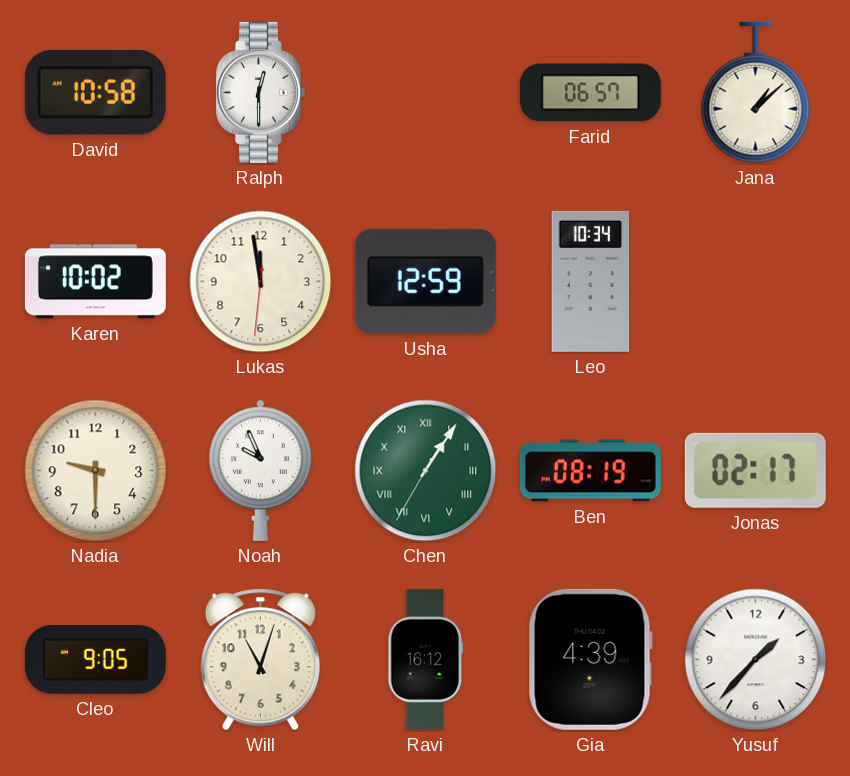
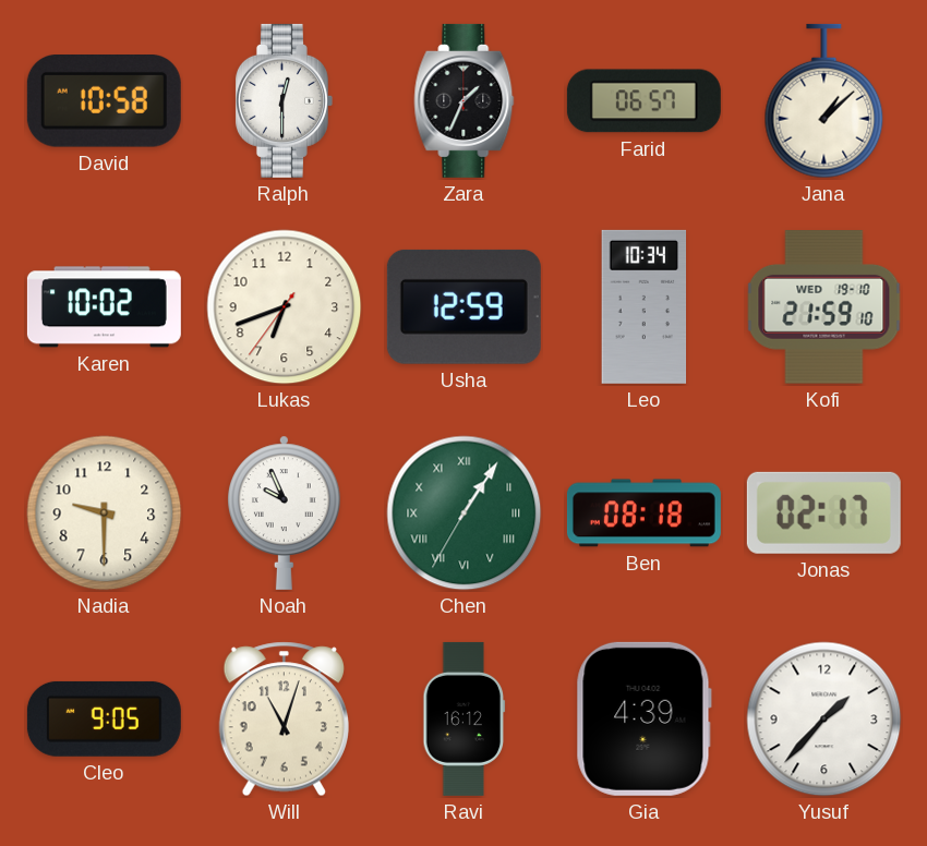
Zara: none -> 1:34
Lukas: 11:58 -> 6:41
Kofi: none -> 21:59
Ben: 08:19 -> 08:18
